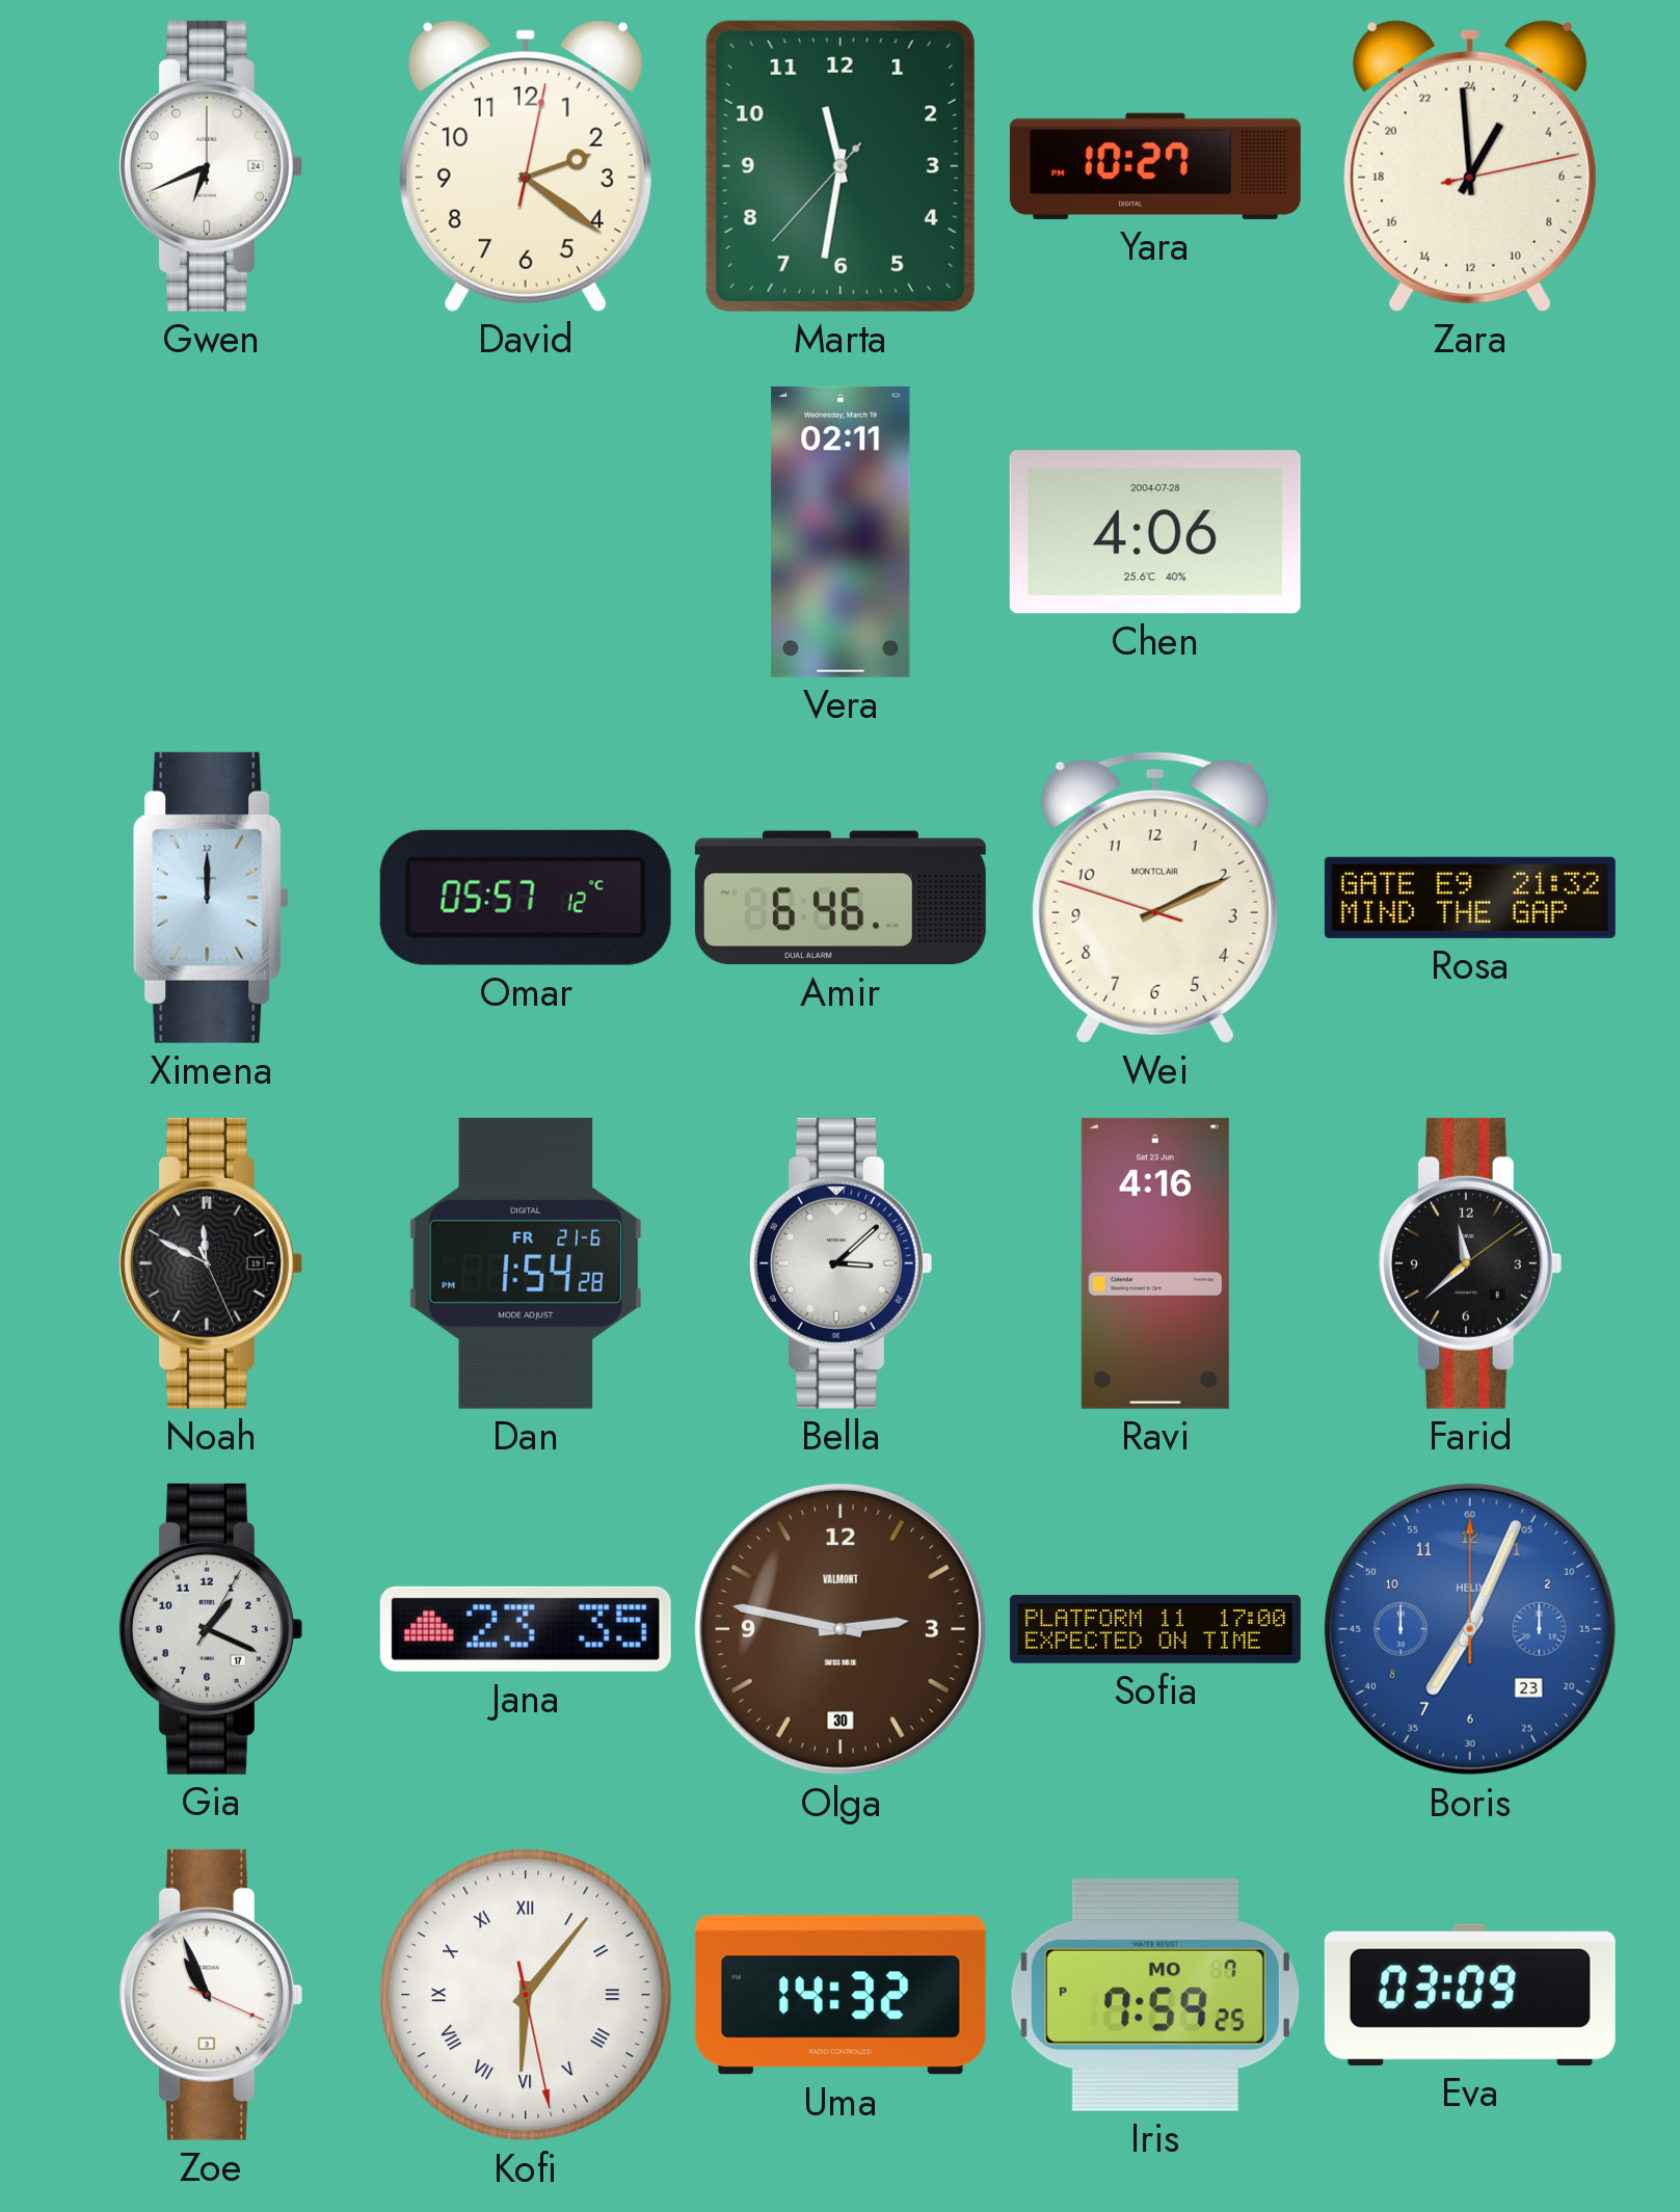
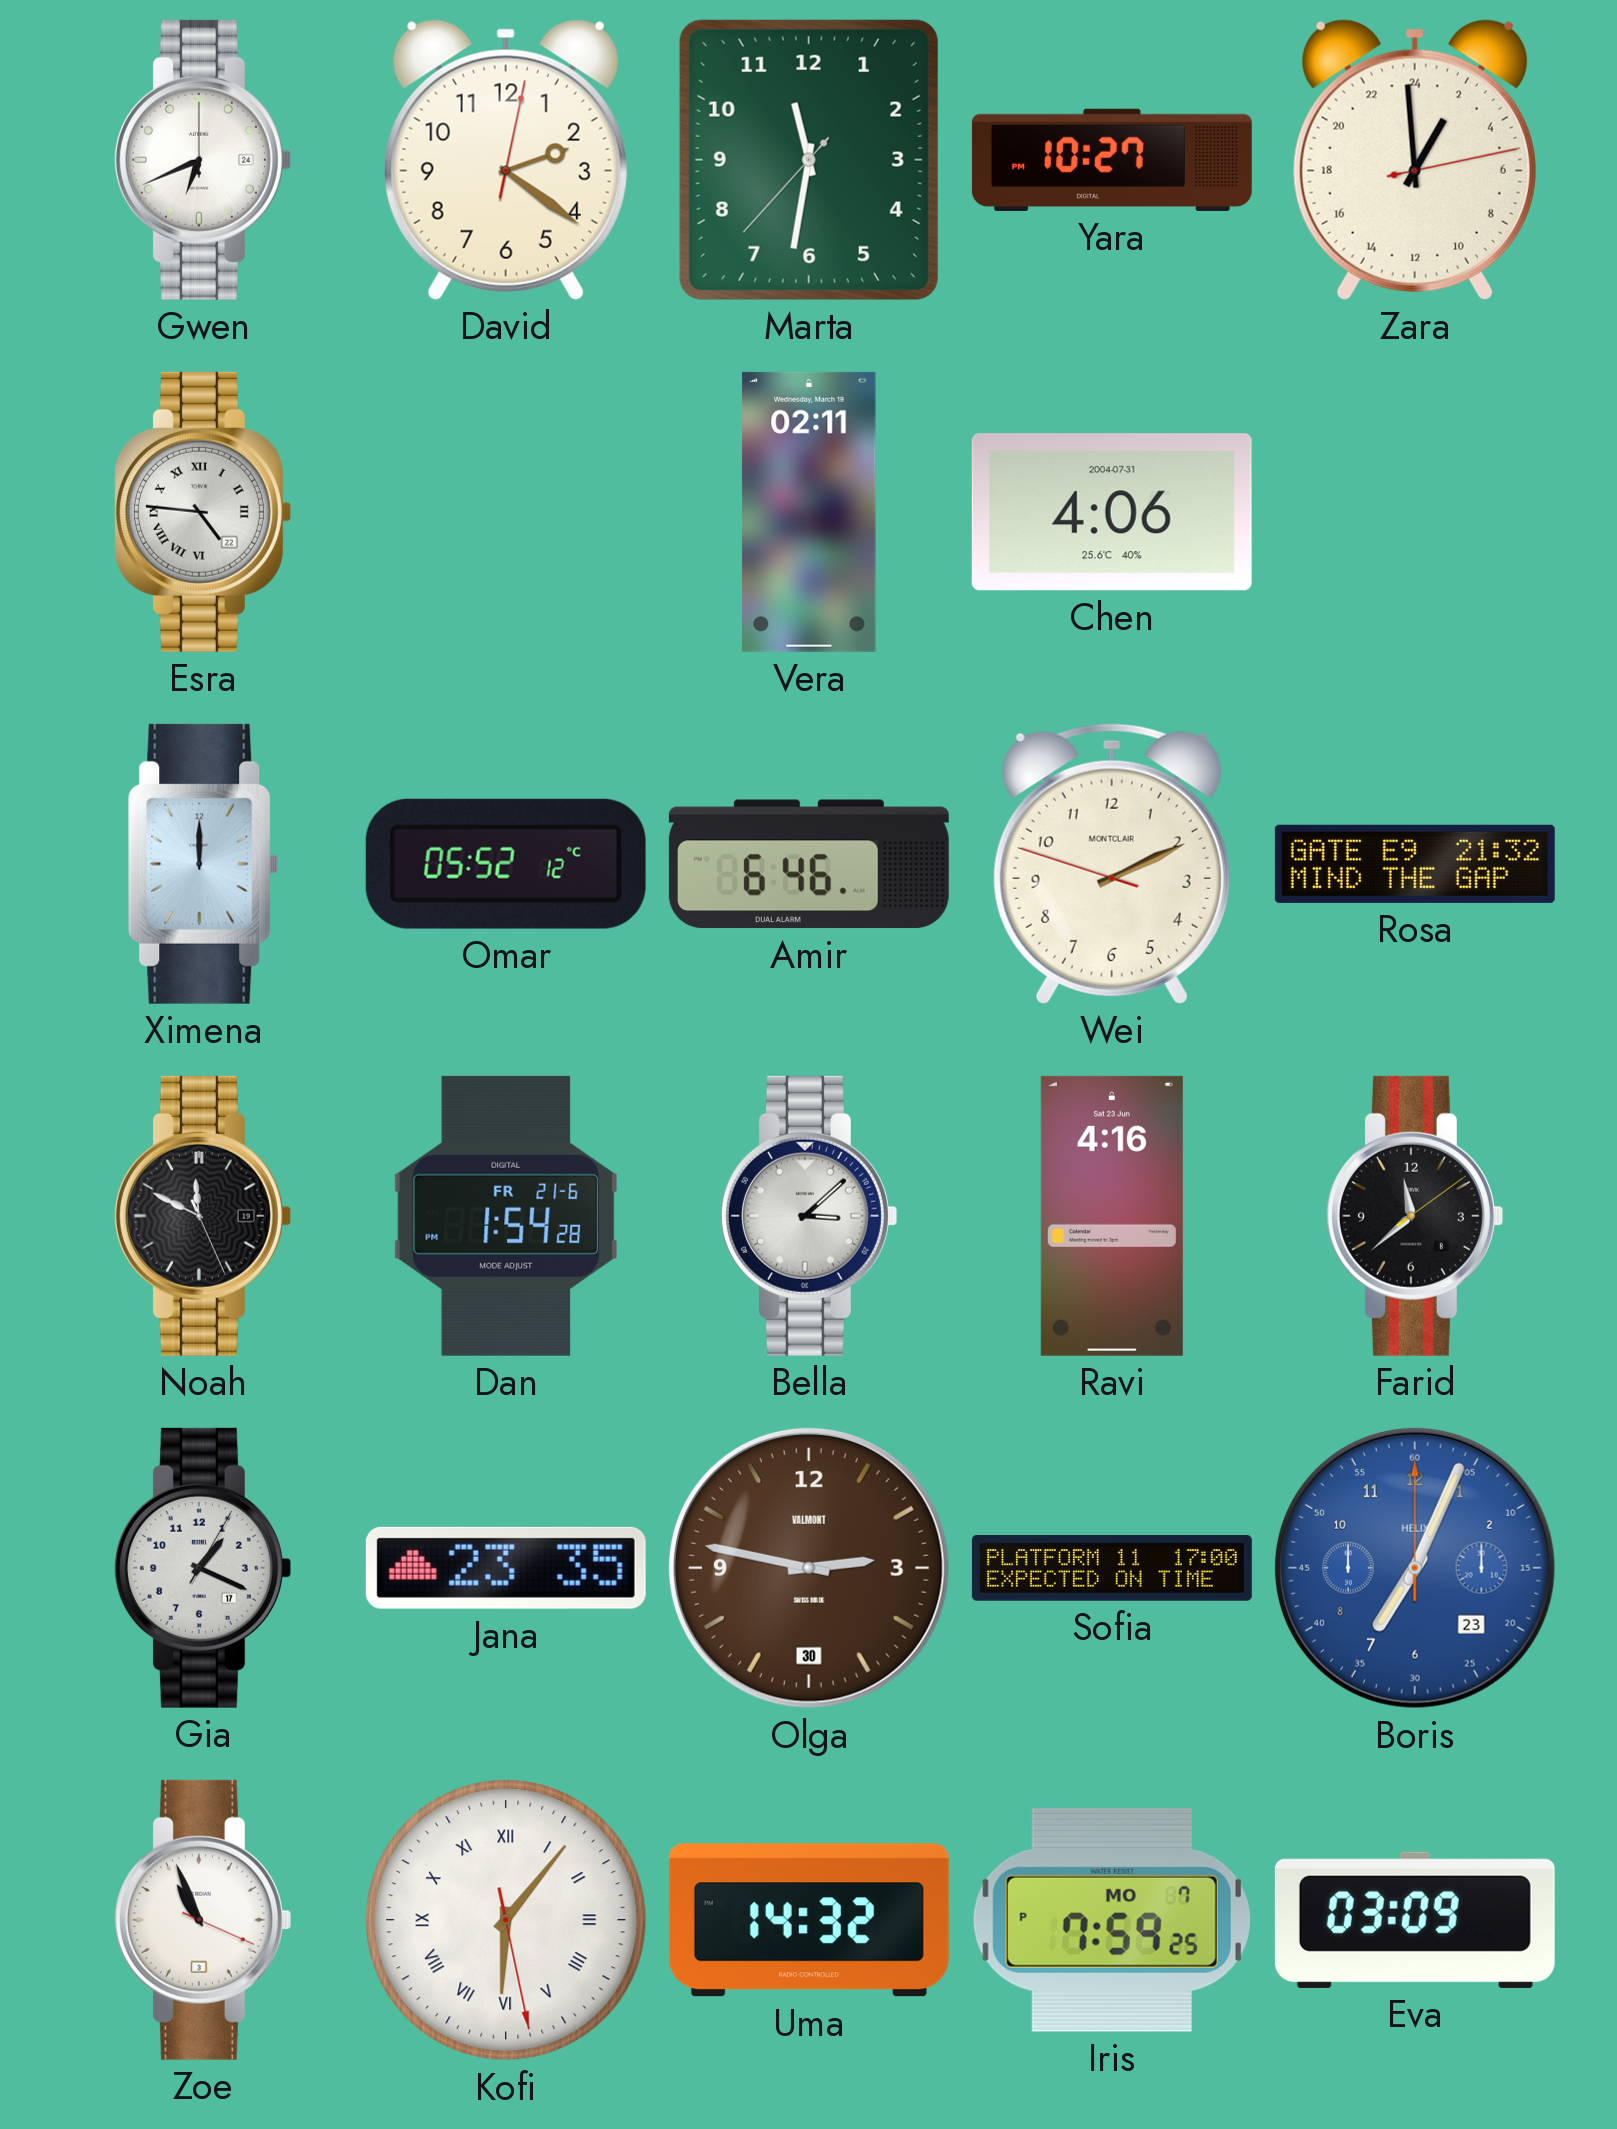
Esra: none -> 4:46
Chen date: 2004-07-28 -> 2004-07-31
Omar: 05:57 -> 05:52
